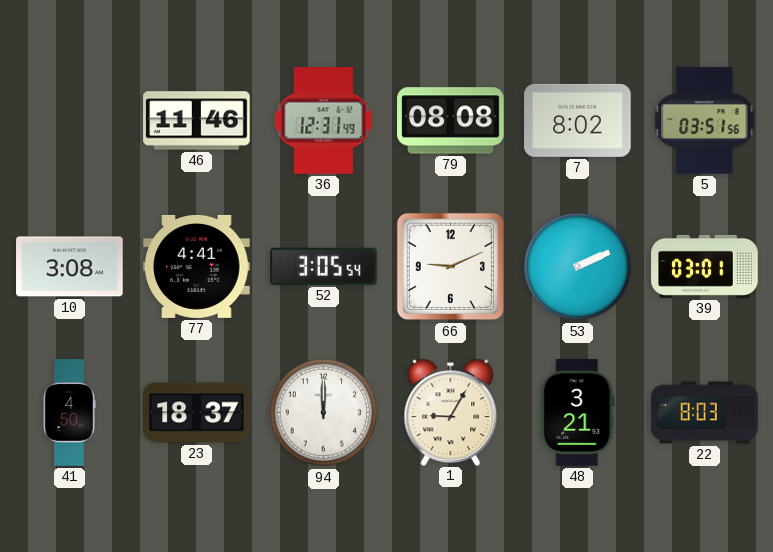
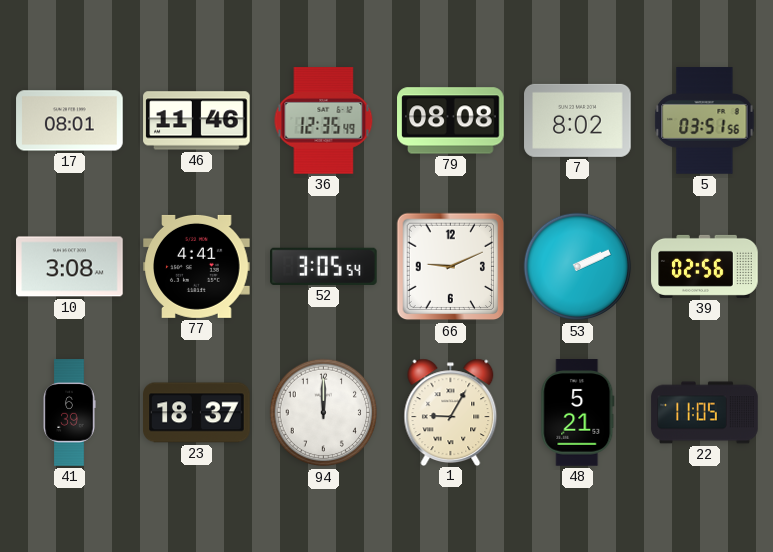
17: none -> 08:01
36: 12:31 -> 12:35
39: 03:01 -> 02:56
41: 4:50 -> 6:39
48: 3:21 -> 5:21
22: 8:03 -> 11:05
